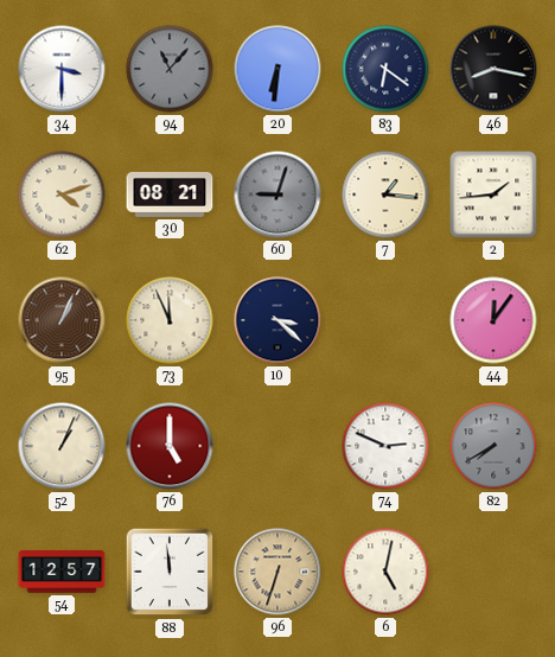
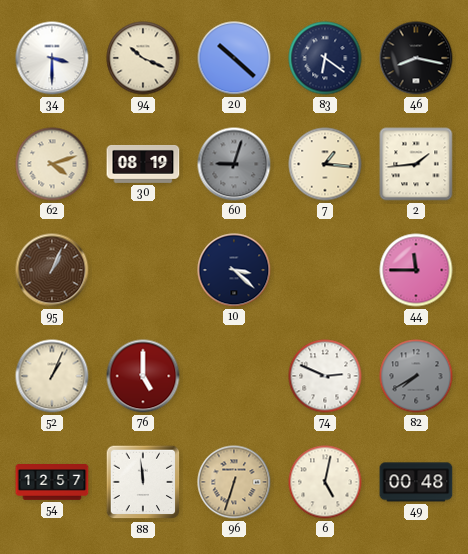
94: 11:07 -> 10:19
94 dial: grey -> cream
20: 6:31 -> 10:22
30: 08:21 -> 08:19
73: 11:56 -> none
44: 12:06 -> 11:45
49: none -> 00:48
